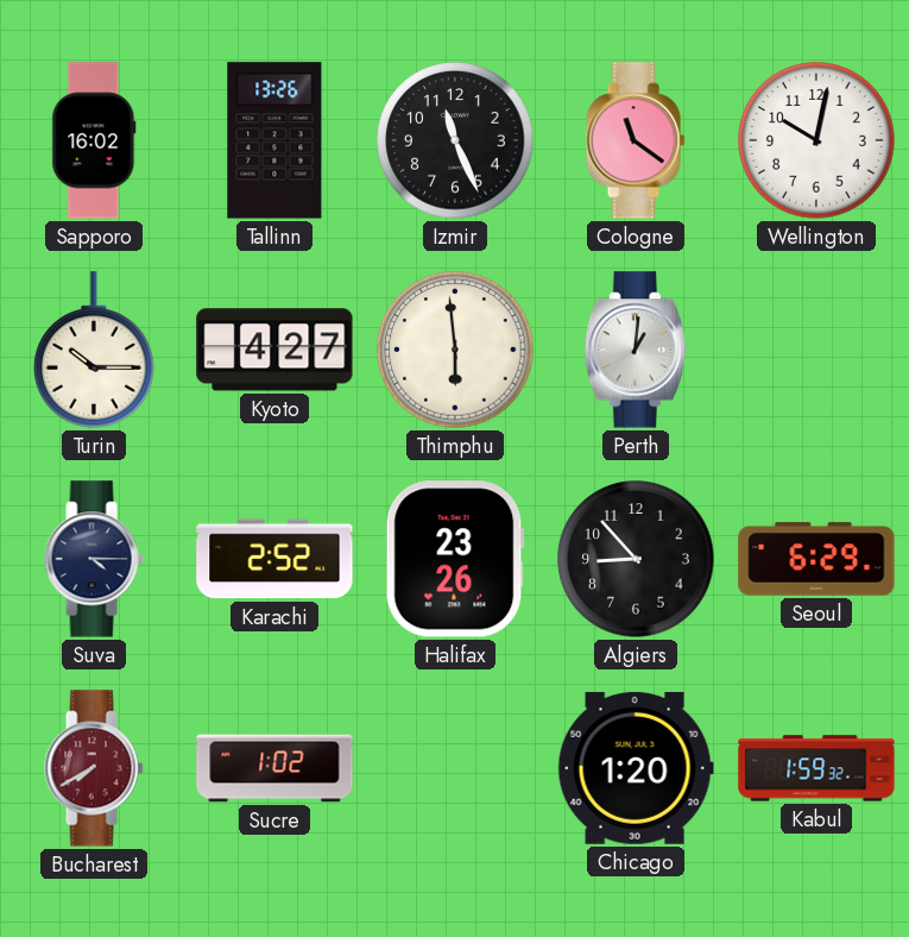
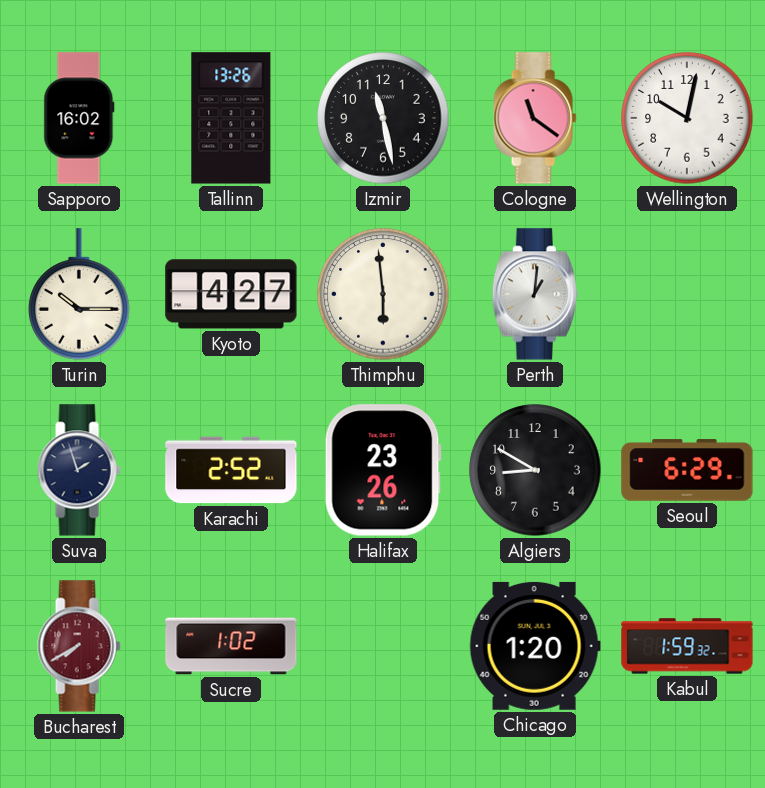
Izmir: 11:26 -> 11:28
Suva: 4:15 -> 1:57
Algiers: 8:53 -> 8:50
